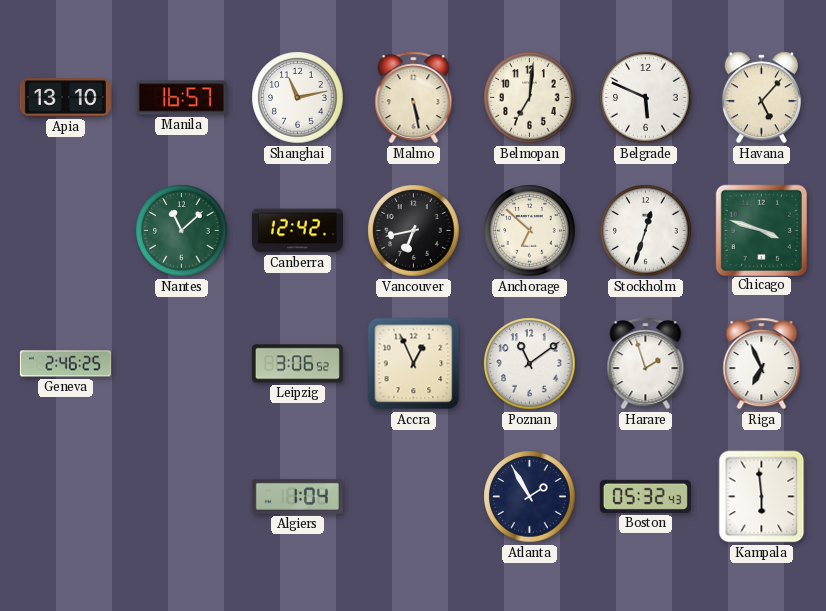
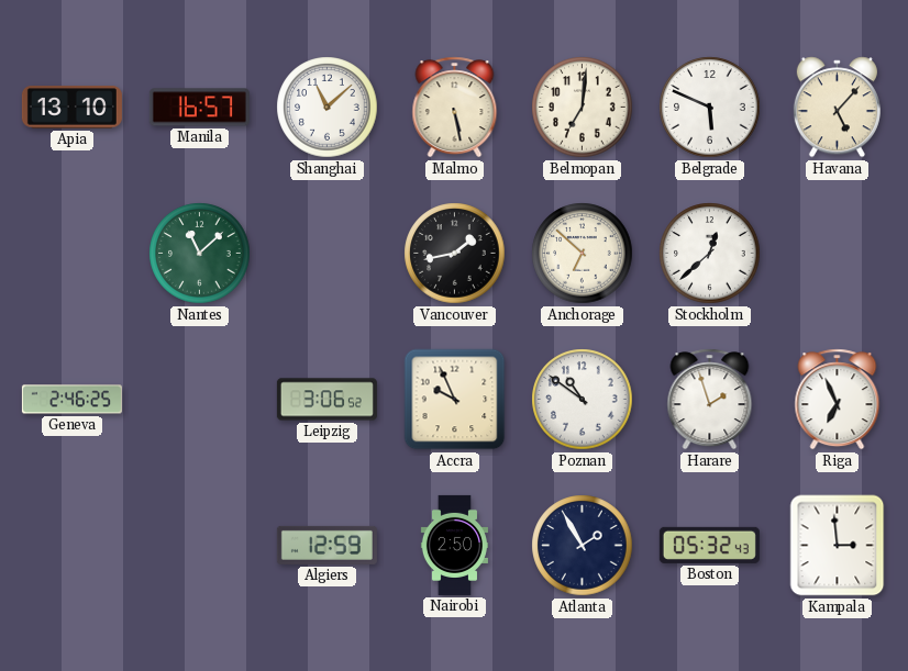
Shanghai: 11:13 -> 11:08
Canberra: 12:42 -> none
Vancouver: 6:43 -> 1:43
Stockholm: 12:33 -> 12:38
Chicago: 3:48 -> none
Accra: 12:56 -> 9:56
Poznan: 11:09 -> 10:51
Algiers: 1:04 -> 12:59
Nairobi: none -> 2:50
Kampala: 5:59 -> 2:59
